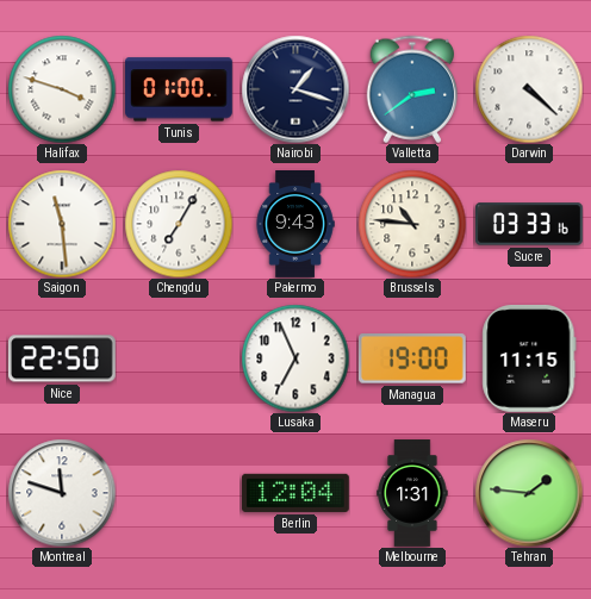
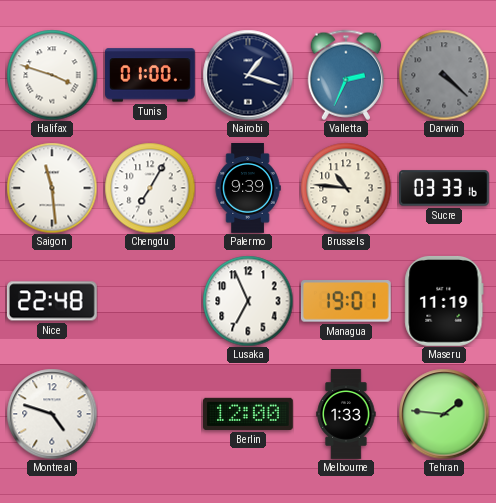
Valletta: 2:39 -> 2:34
Darwin dial: white -> grey
Palermo: 9:43 -> 9:39
Nice: 22:50 -> 22:48
Managua: 19:00 -> 19:01
Maseru: 11:15 -> 11:19
Montreal: 11:48 -> 4:48
Berlin: 12:04 -> 12:00
Melbourne: 1:31 -> 1:33
